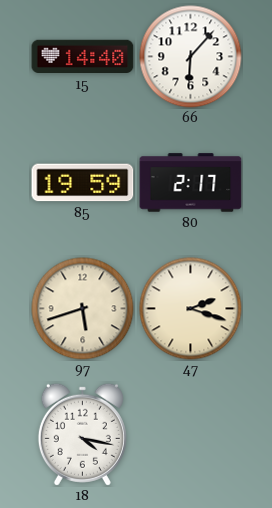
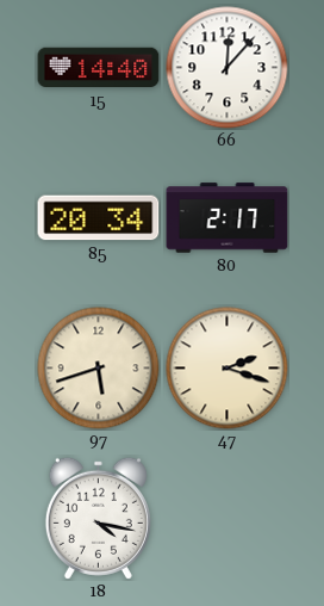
66: 6:07 -> 12:07
85: 19:59 -> 20:34
